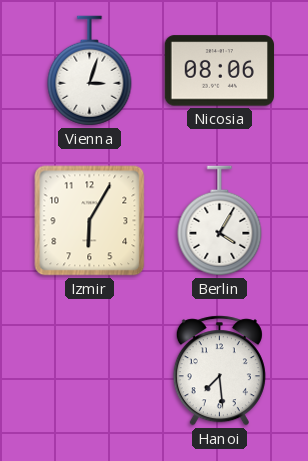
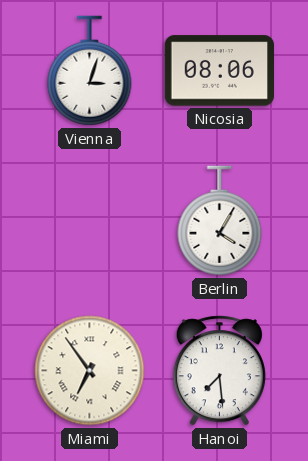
Izmir: 6:05 -> none
Miami: none -> 6:54
